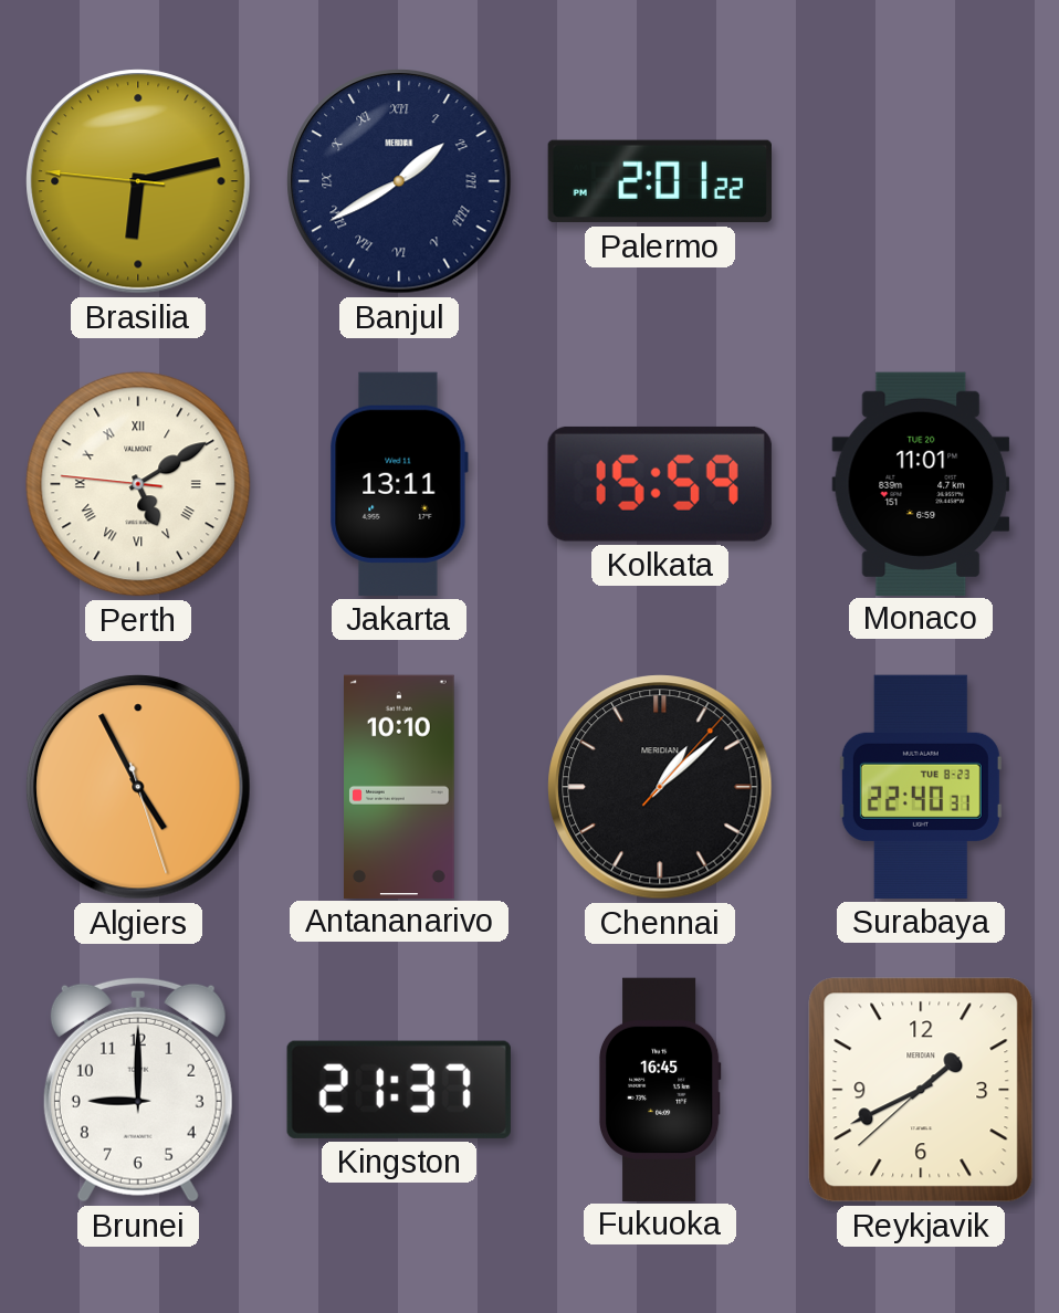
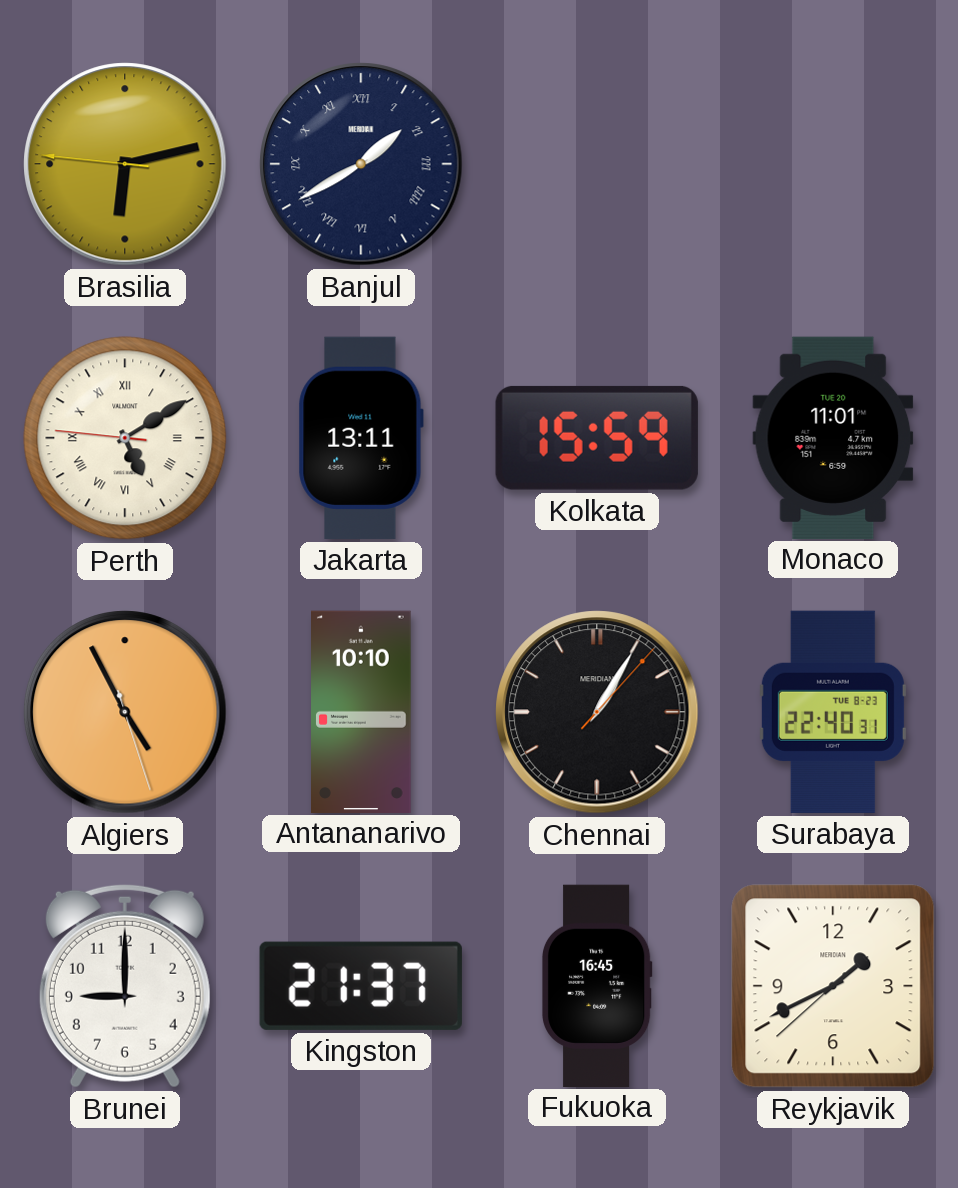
Palermo: 2:01 -> none
Chennai: 1:08 -> 1:05
